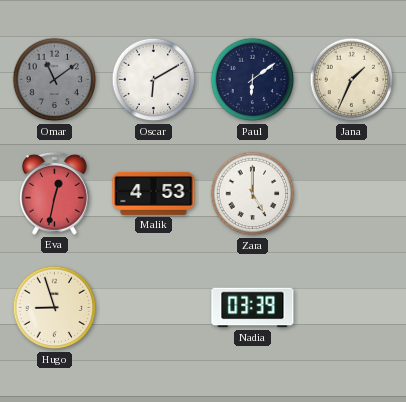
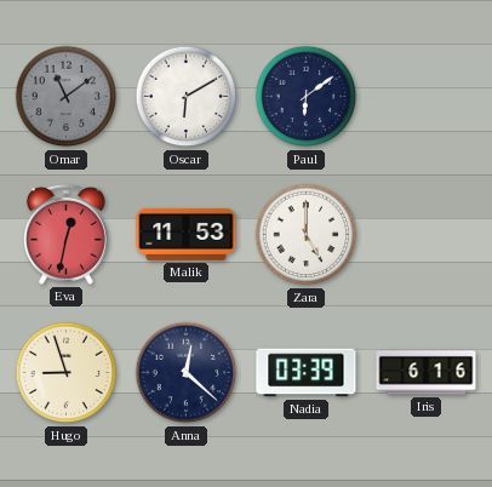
Jana: 1:34 -> none
Malik: 4:53 -> 11:53
Anna: none -> 12:22
Iris: none -> 6:16
